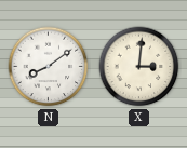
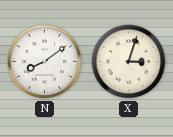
X: 3:01 -> 3:03
